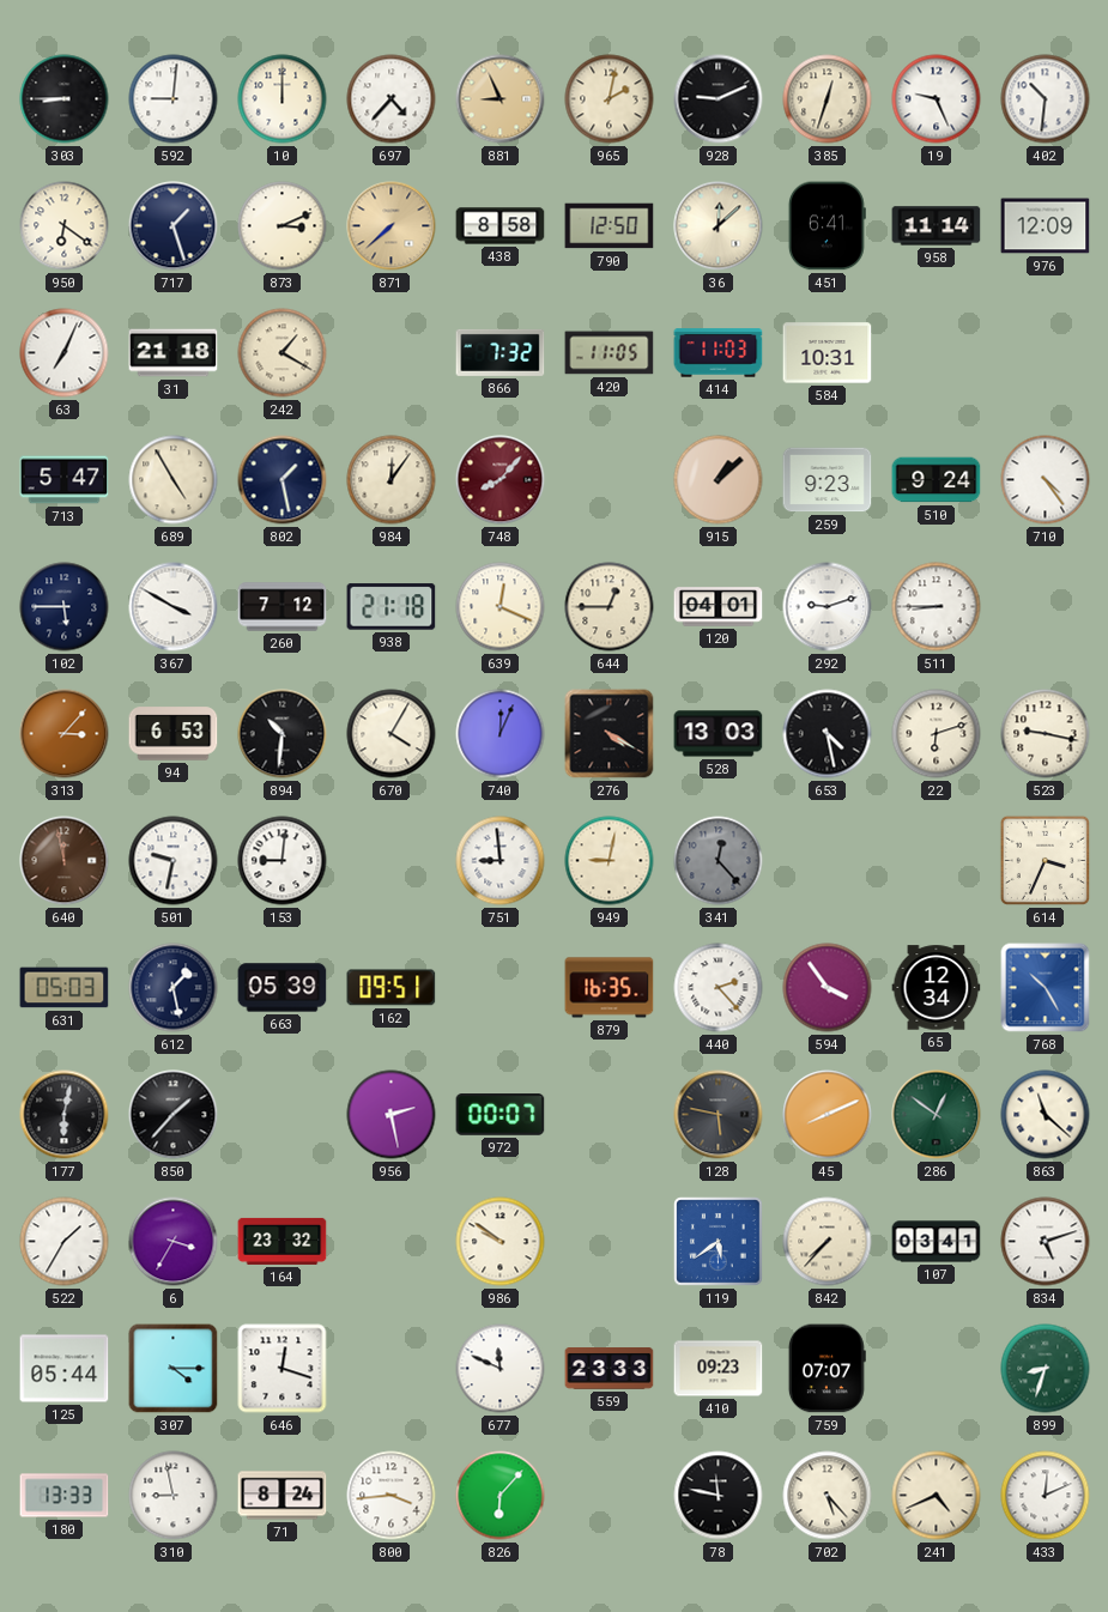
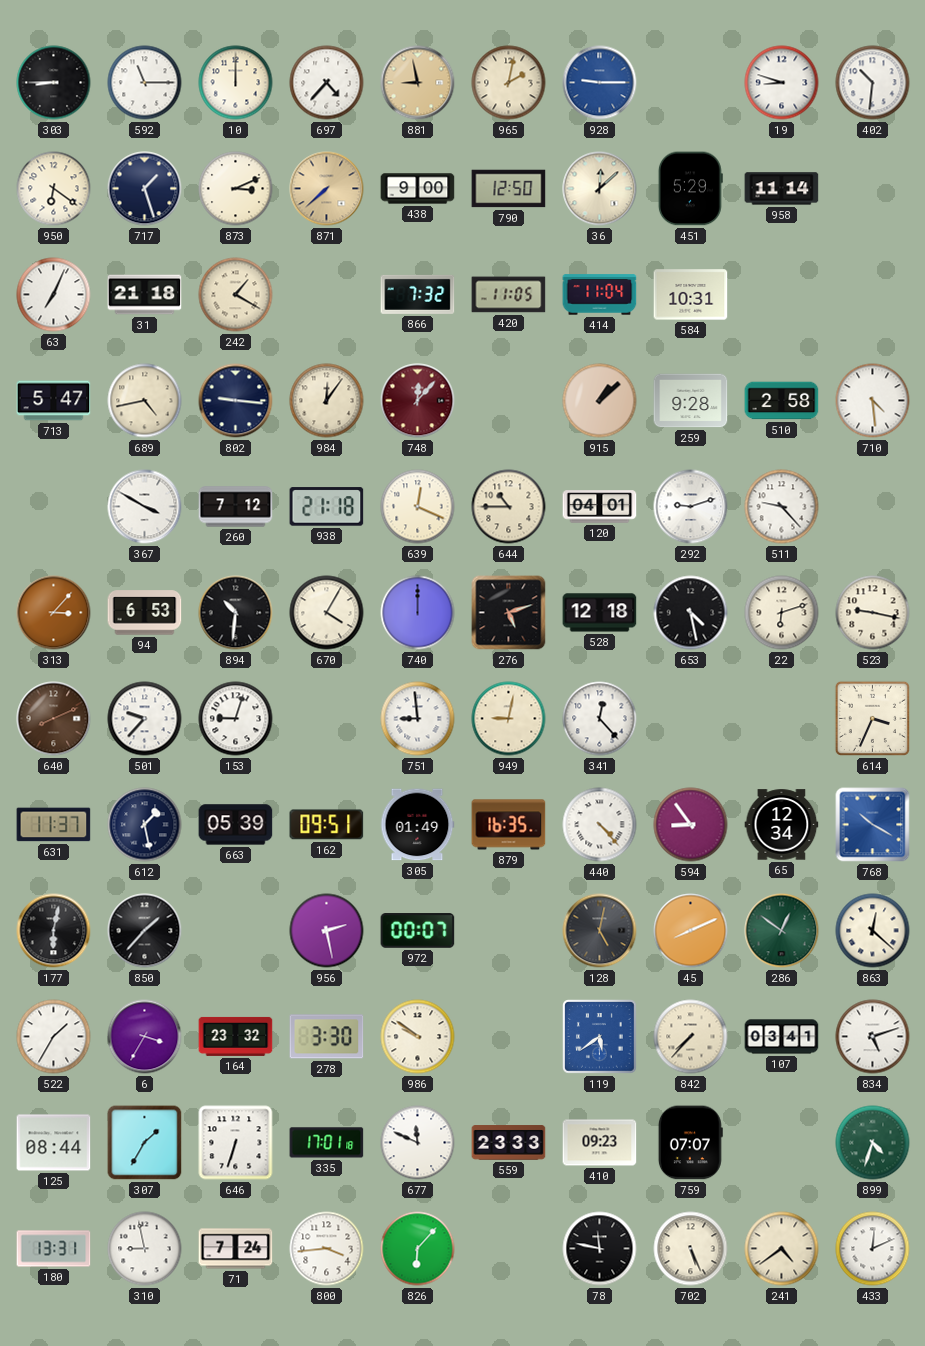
592: 9:01 -> 11:15
881: 8:56 -> 8:58
928: 9:11 -> 9:15
928 dial: black -> blue
385: 12:33 -> none
19: 9:26 -> 8:48
438: 8:58 -> 9:00
451: 6:41 -> 5:29
976: 12:09 -> none
414: 11:03 -> 11:04
689: 4:55 -> 4:43
802: 1:28 -> 9:16
748: 8:07 -> 12:07
259: 9:23 -> 9:28
510: 9:24 -> 2:58
710: 4:24 -> 4:29
102: 5:45 -> none
644: 12:45 -> 10:45
511: 8:45 -> 9:23
740: 12:04 -> 12:00
276: 4:20 -> 5:12
528: 13:03 -> 12:18
640: 11:58 -> 8:11
501: 9:32 -> 9:37
153: 9:01 -> 9:03
341 dial: grey -> white
631: 05:03 -> 11:37
305: none -> 01:49
440: 2:23 -> 4:23
594: 3:54 -> 8:54
768: 10:25 -> 10:20
128: 5:47 -> 5:02
863: 11:22 -> 12:22
278: none -> 3:30
125: 05:44 -> 08:44
307: 4:15 -> 1:35
646: 12:18 -> 6:33
335: none -> 17:01
899: 8:33 -> 4:33
180: 13:33 -> 13:31
71: 8:24 -> 7:24
702: 5:23 -> 5:26
241: 4:41 -> 4:39
